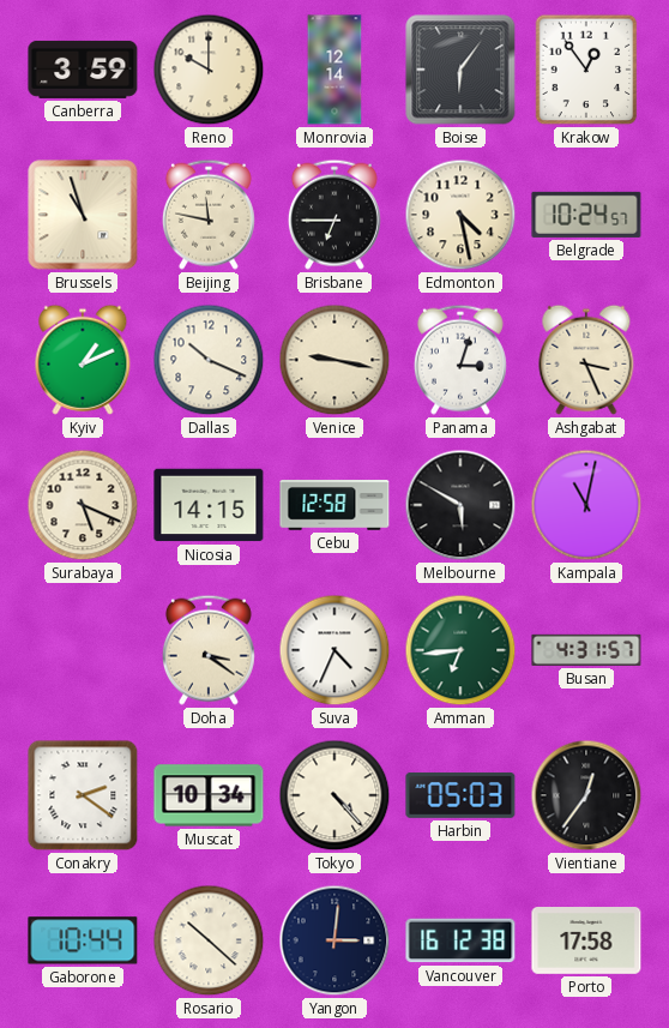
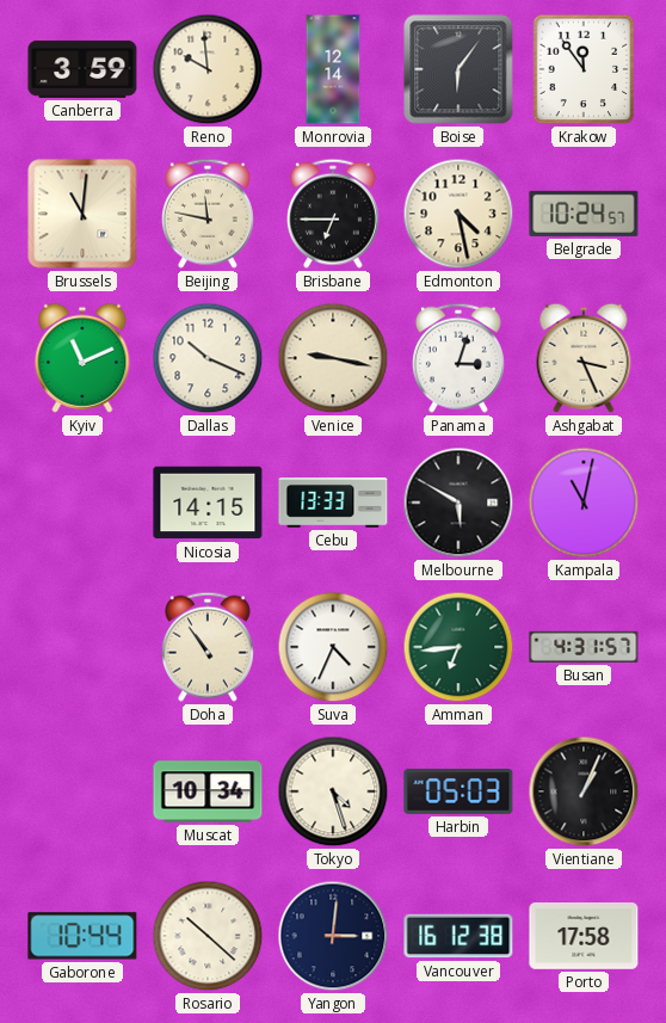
Reno: 10:00 -> 9:59
Krakow: 12:54 -> 11:54
Brussels: 10:57 -> 11:01
Kyiv: 1:11 -> 11:11
Surabaya: 5:19 -> none
Cebu: 12:58 -> 13:33
Doha: 3:21 -> 10:54
Conakry: 2:21 -> none
Tokyo: 4:23 -> 4:27
Vientiane: 12:36 -> 1:04
